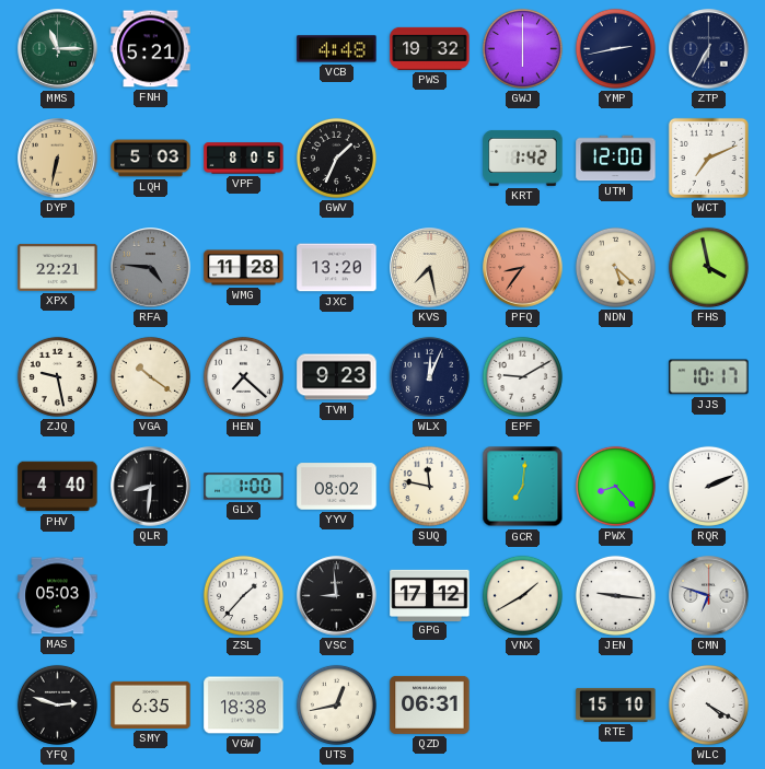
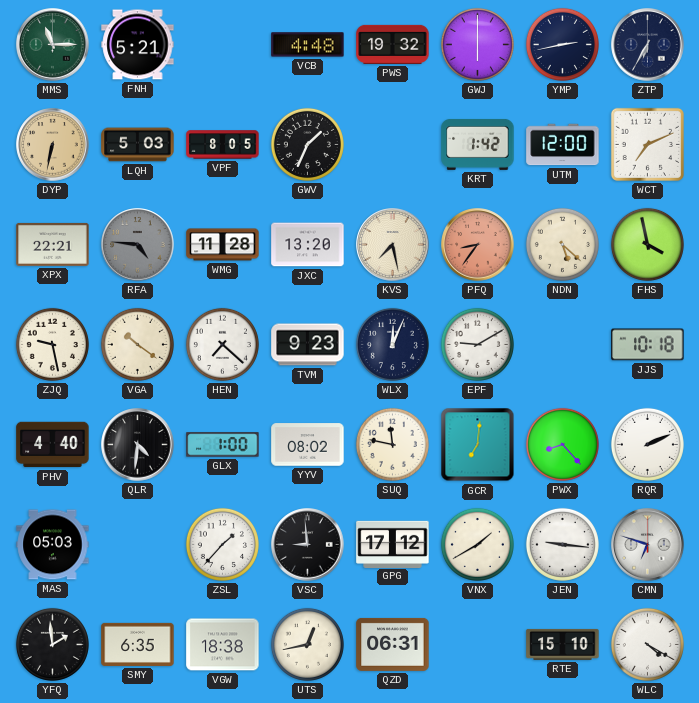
JJS: 10:17 -> 10:18
QLR: 8:31 -> 4:31
YFQ: 2:48 -> 1:59
